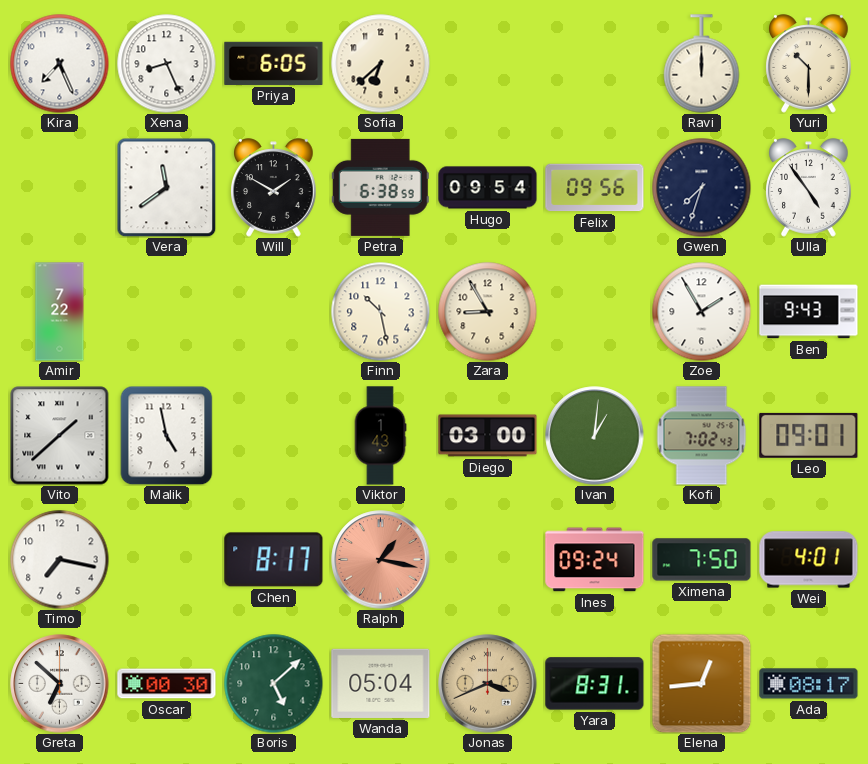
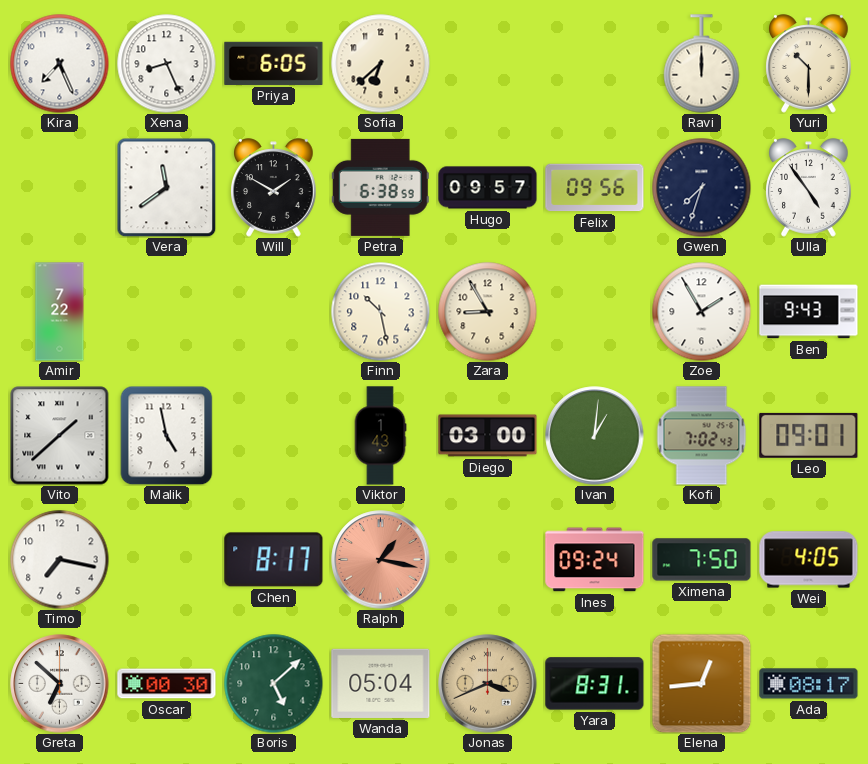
Hugo: 09:54 -> 09:57
Wei: 4:01 -> 4:05
